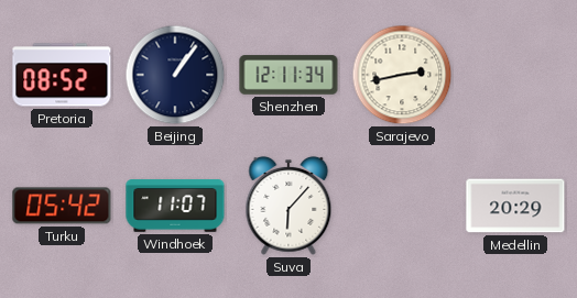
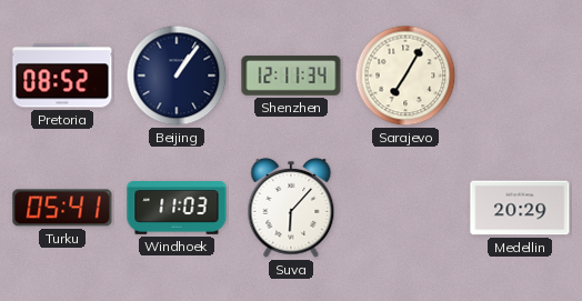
Sarajevo: 2:43 -> 7:05
Turku: 05:42 -> 05:41
Windhoek: 11:07 -> 11:03
